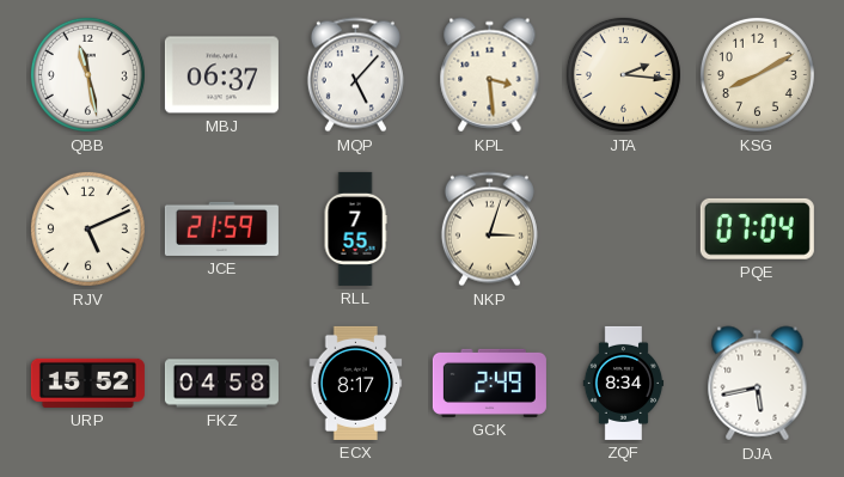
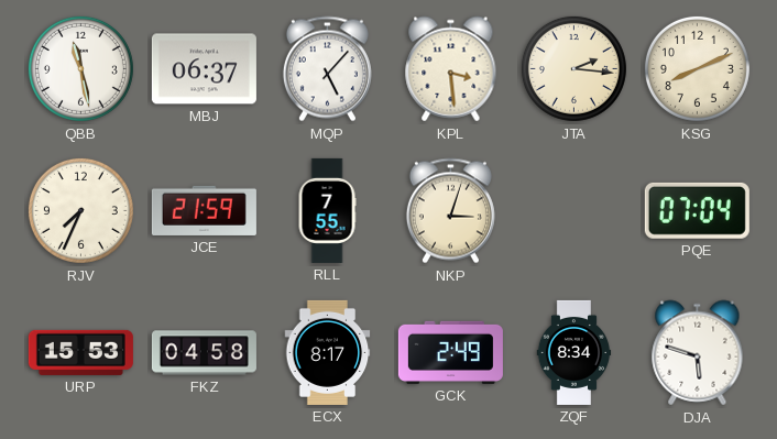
KSG: 8:10 -> 8:11
RJV: 5:11 -> 7:34
URP: 15:52 -> 15:53
DJA: 5:43 -> 5:48
